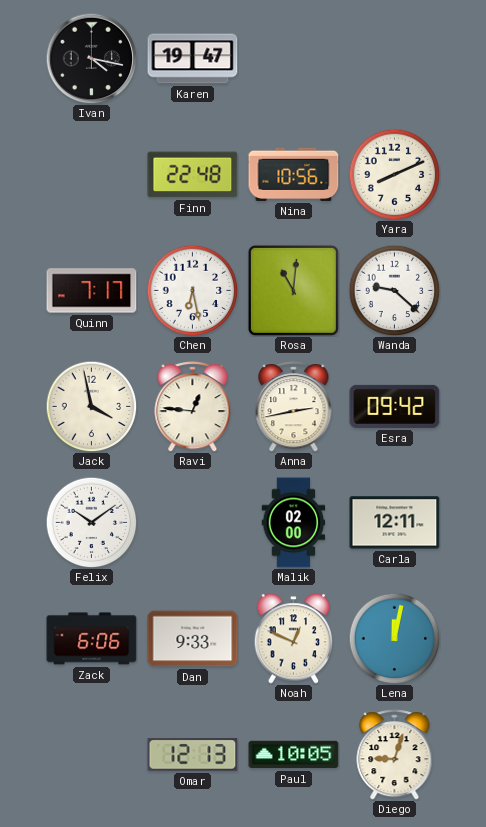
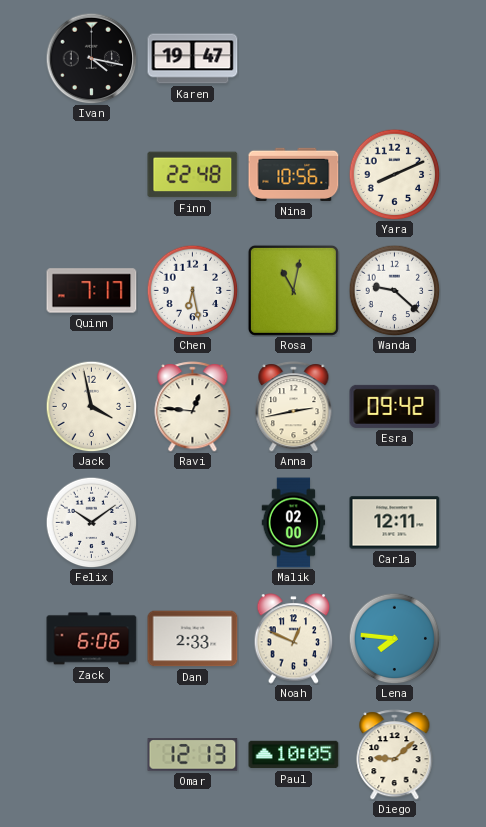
Rosa: 11:01 -> 11:02
Dan: 9:33 -> 2:33
Lena: 12:02 -> 7:46
Diego: 9:03 -> 9:08
